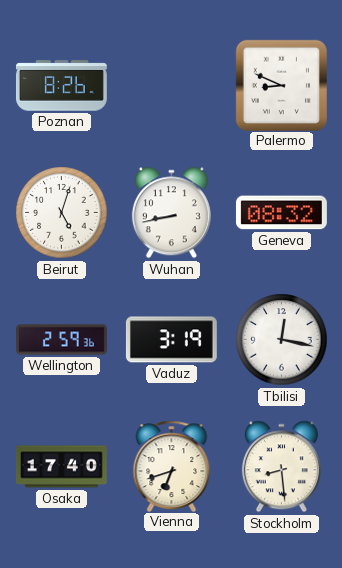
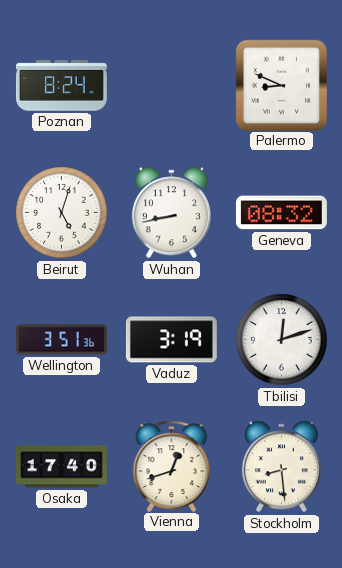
Poznan: 8:26 -> 8:24
Wellington: 2:59 -> 3:51
Tbilisi: 12:17 -> 12:12
Vienna: 6:42 -> 12:42
